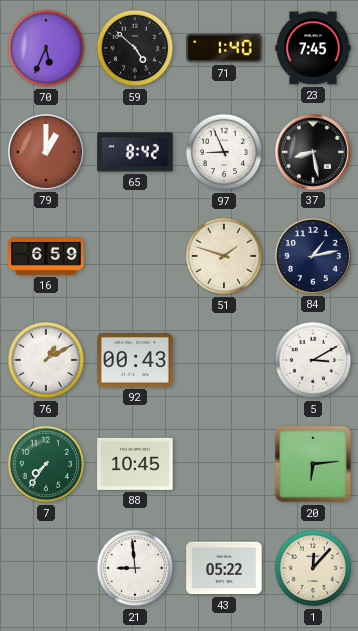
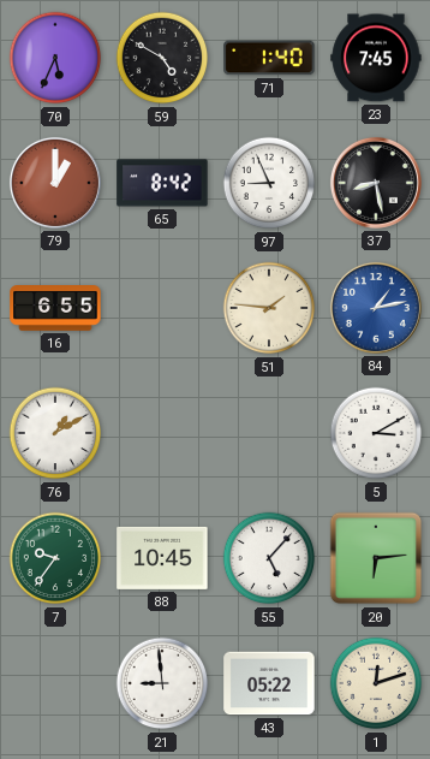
59: 4:52 -> 4:50
16: 6:59 -> 6:55
51: 1:48 -> 1:46
84 dial: navy -> blue
92: 00:43 -> none
7: 7:36 -> 9:36
55: none -> 5:07
1: 12:07 -> 12:12
